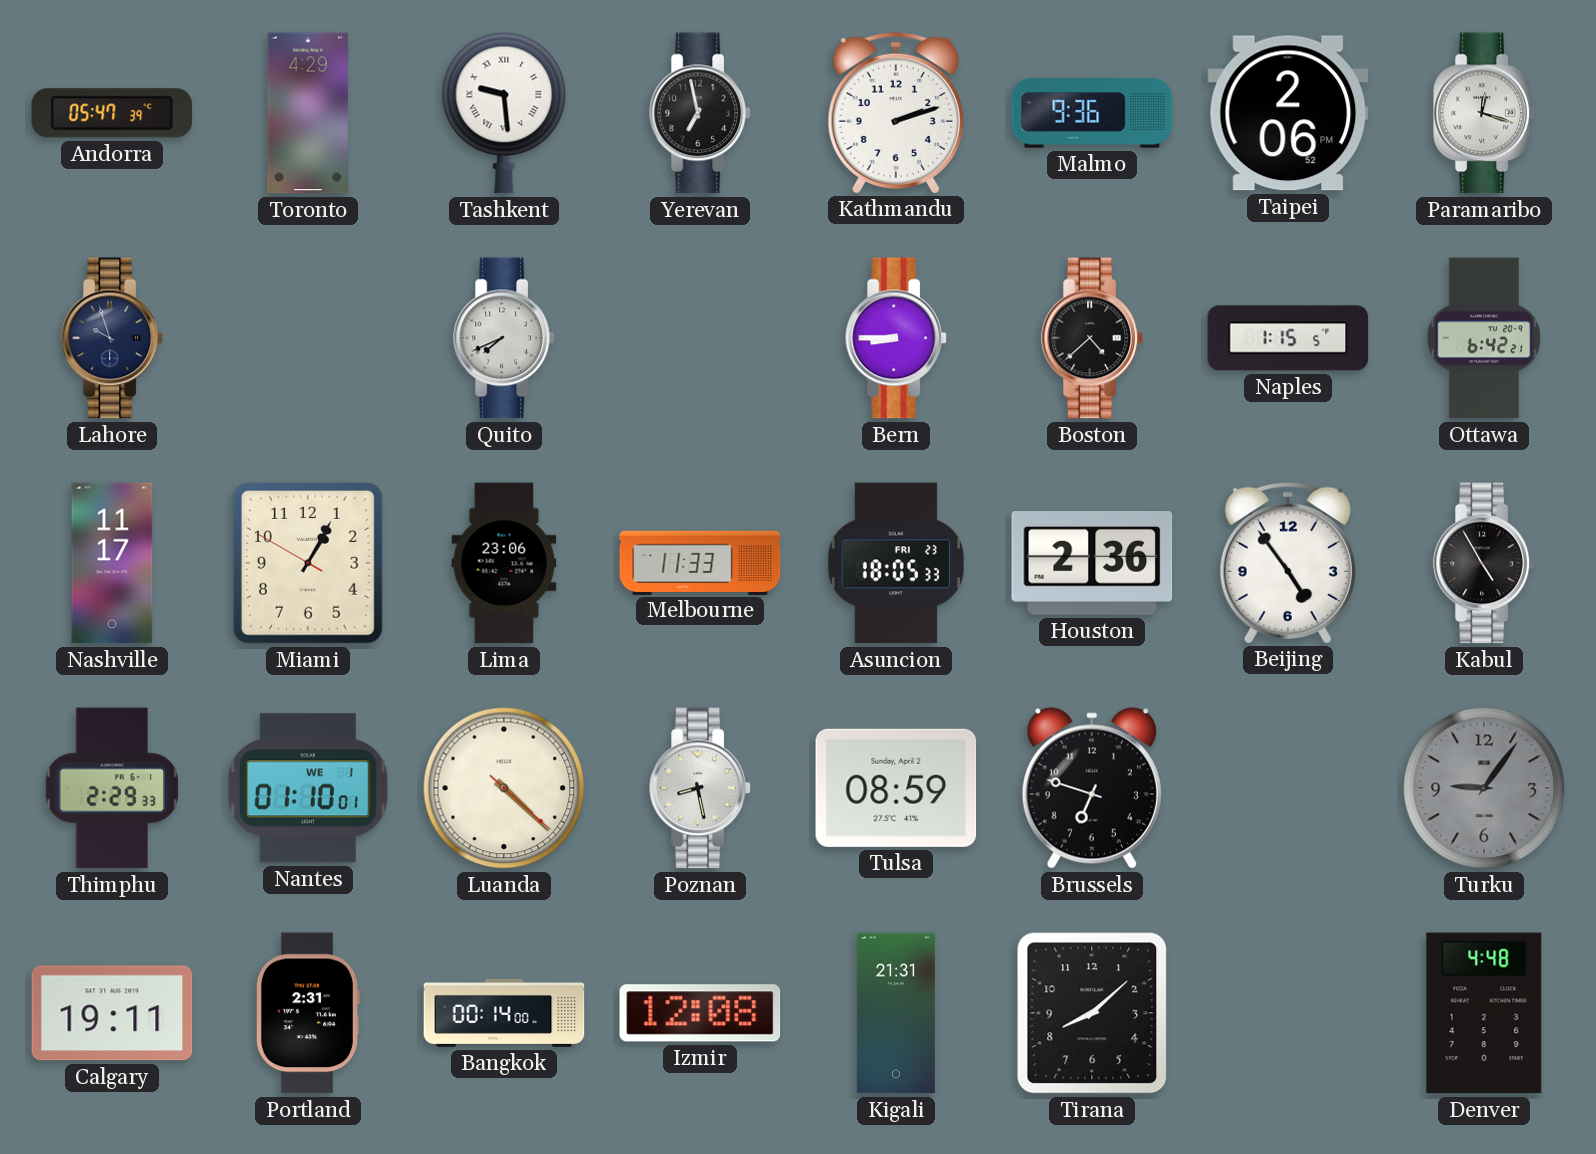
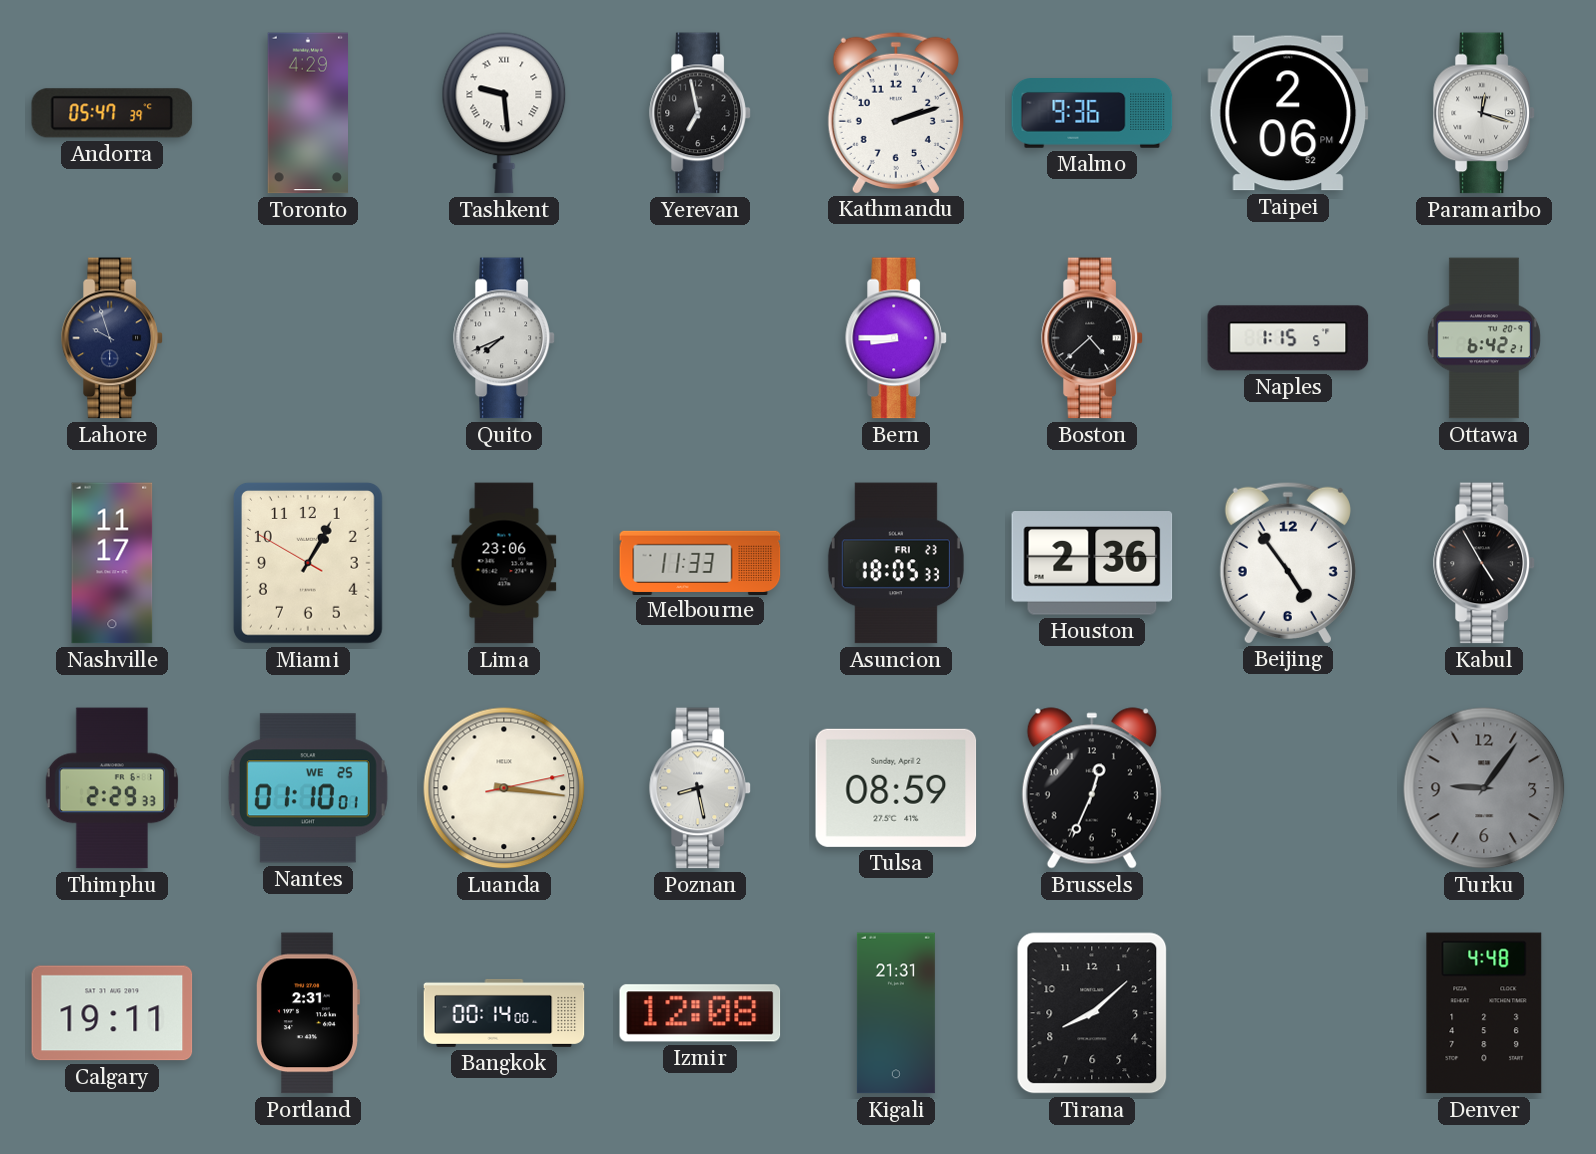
Nantes date: WE 1 -> WE 25
Luanda: 4:22 -> 3:16
Brussels: 6:48 -> 12:34
